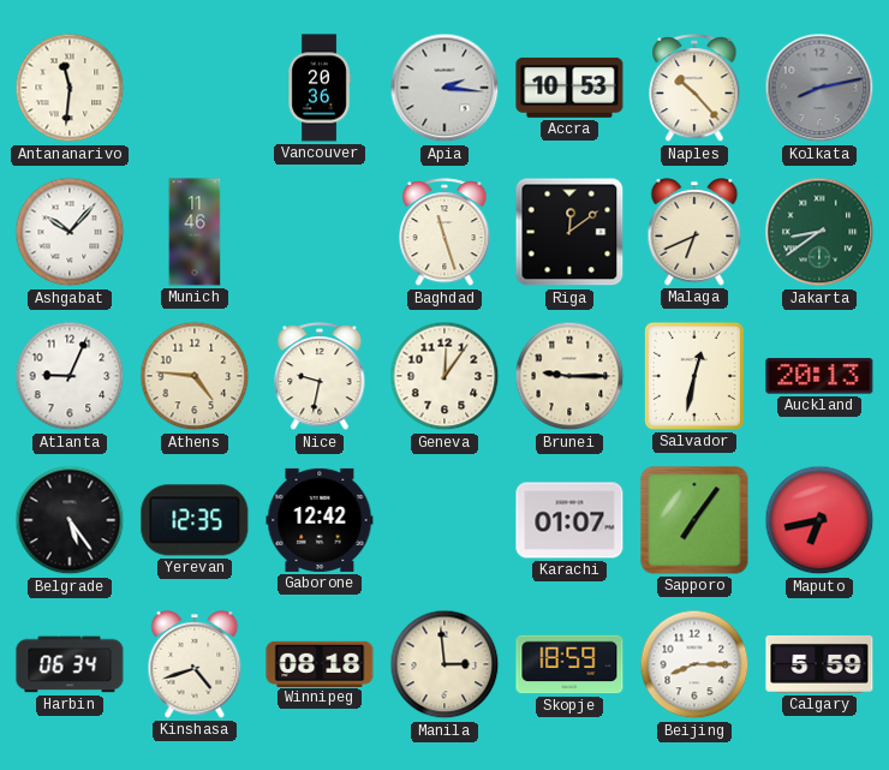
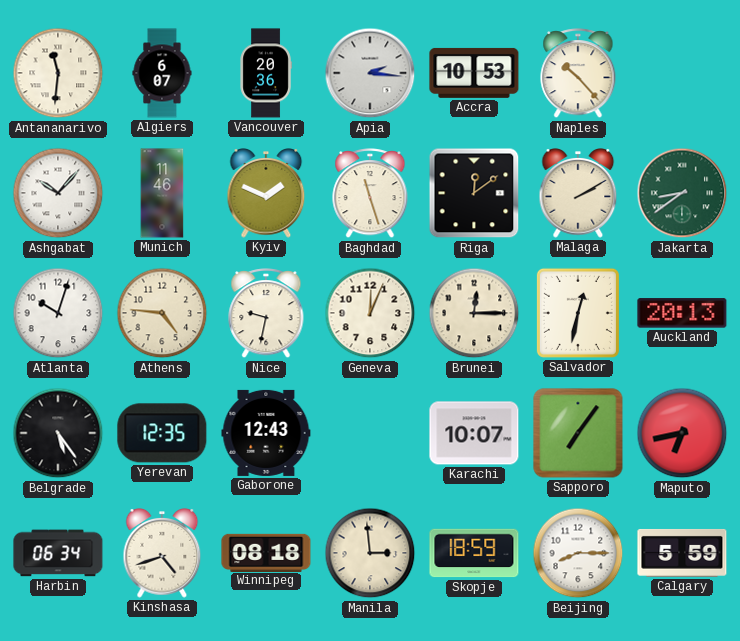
Algiers: none -> 6:07
Kolkata: 8:13 -> none
Kyiv: none -> 1:49
Malaga: 6:41 -> 2:10
Atlanta: 9:04 -> 10:03
Geneva: 12:06 -> 12:04
Brunei: 9:15 -> 12:15
Gaborone: 12:42 -> 12:43
Karachi: 01:07 -> 10:07
